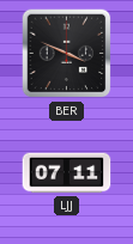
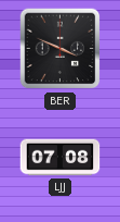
LJJ: 07:11 -> 07:08
